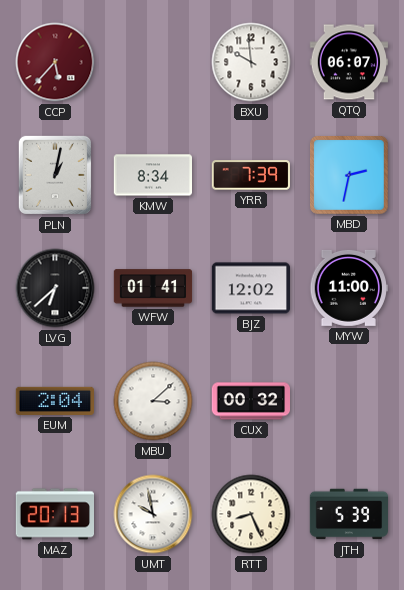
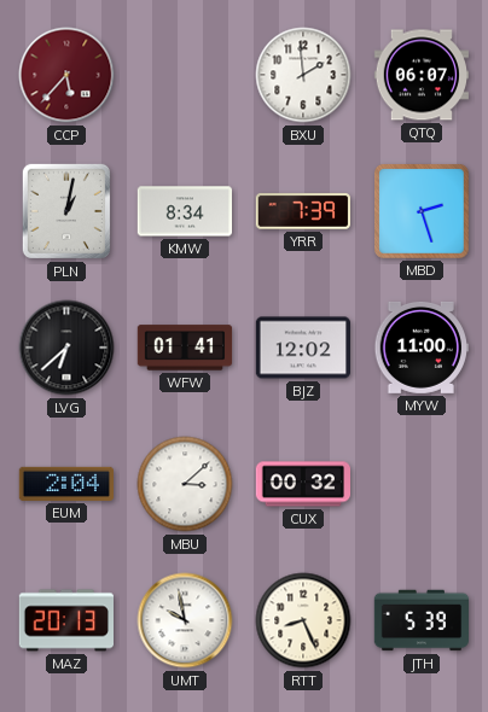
BXU: 9:59 -> 1:59
MBD: 2:32 -> 2:27
